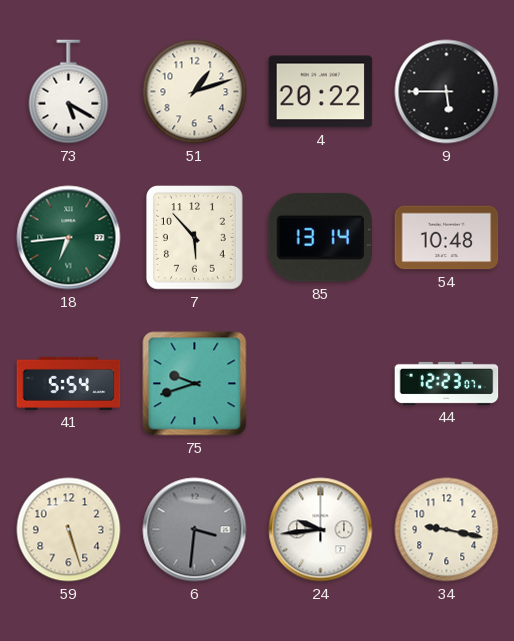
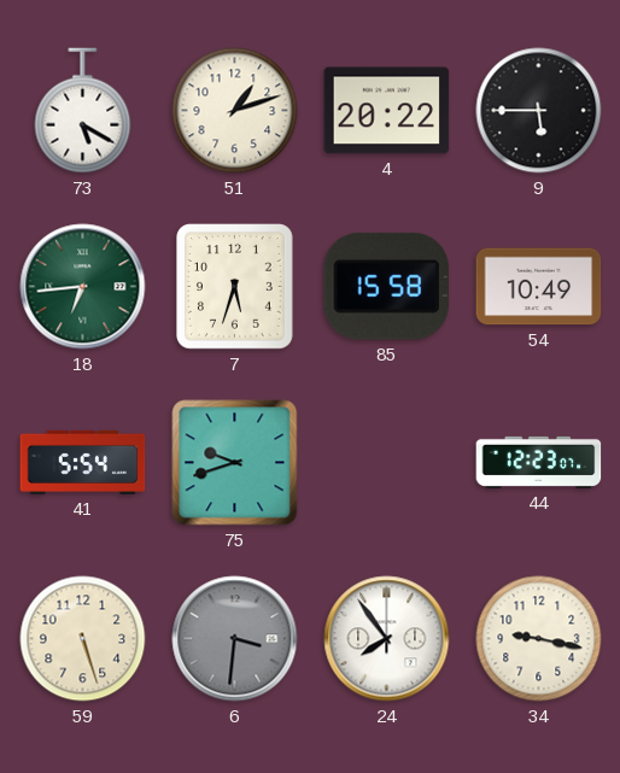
7: 5:53 -> 5:33
85: 13:14 -> 15:58
54: 10:48 -> 10:49
24: 9:44 -> 7:54
